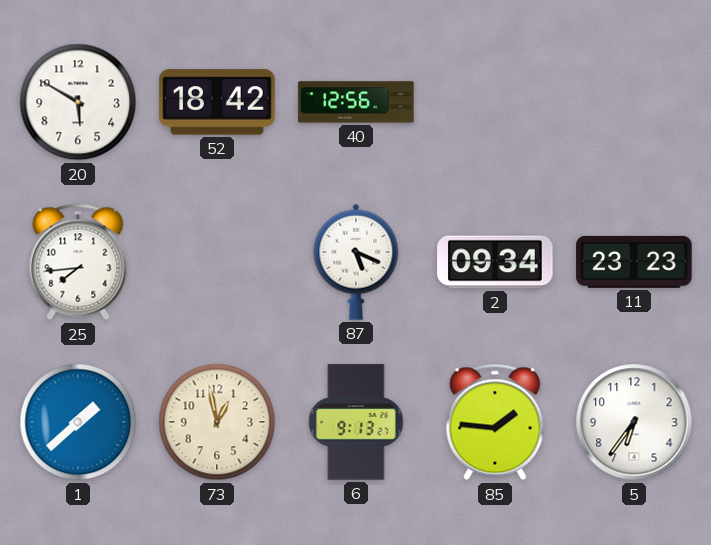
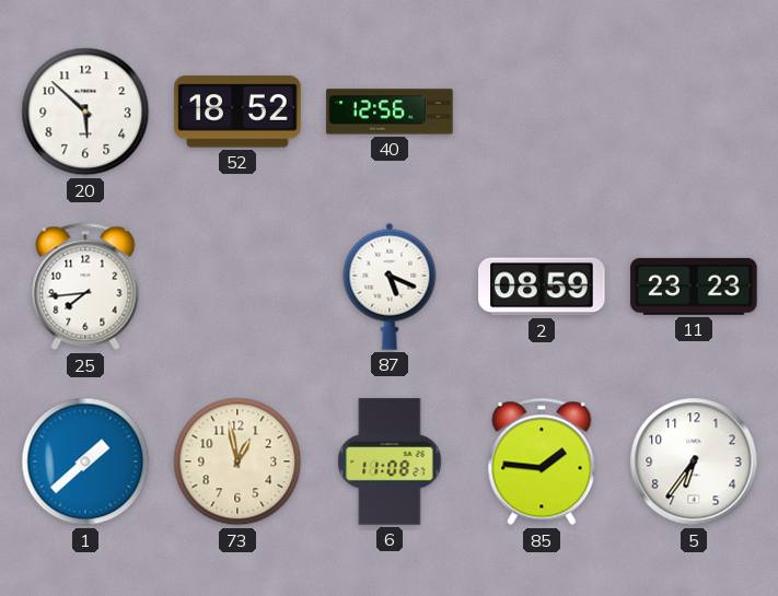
20: 5:50 -> 5:52
52: 18:42 -> 18:52
2: 09:34 -> 08:59
6: 9:13 -> 11:08
